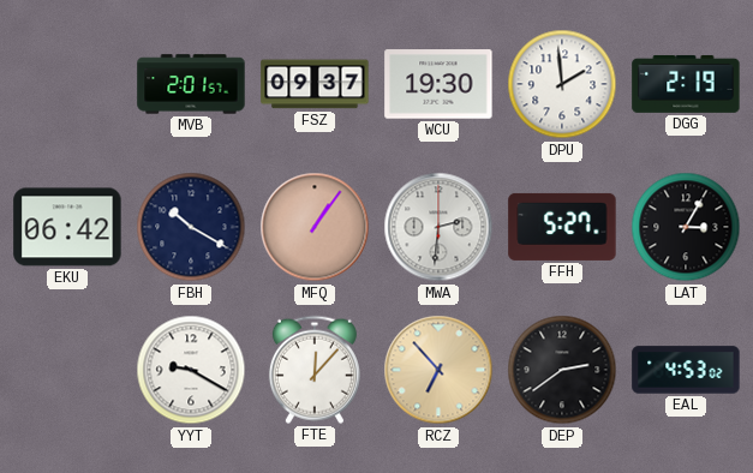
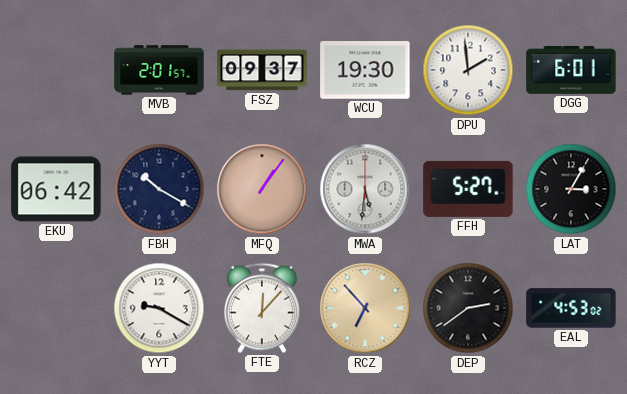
DGG: 2:19 -> 6:01
MWA: 2:31 -> 5:31
